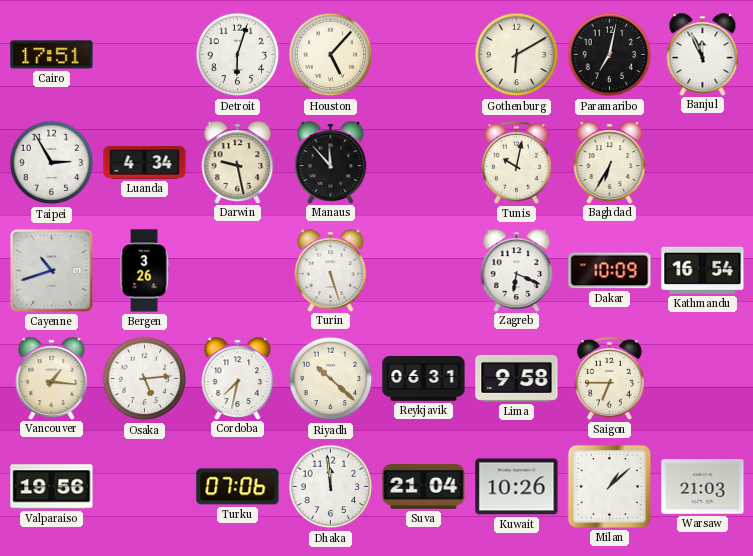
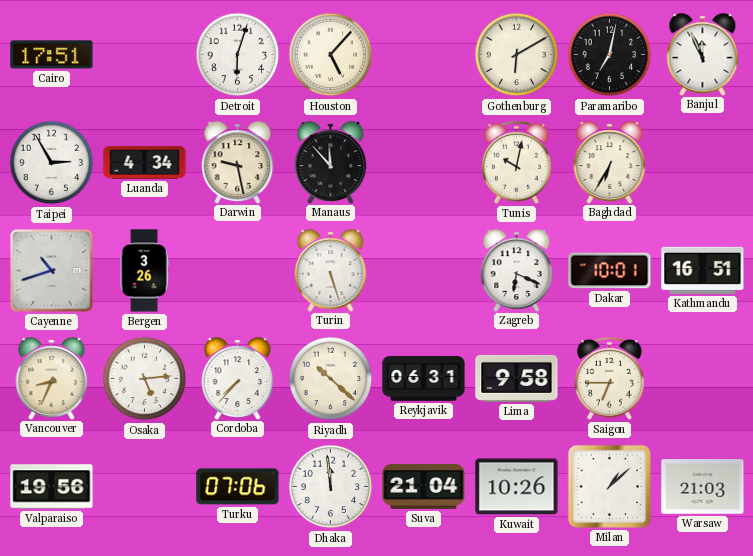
Dakar: 10:09 -> 10:01
Kathmandu: 16:54 -> 16:51
Vancouver: 1:16 -> 8:34
Cordoba: 7:32 -> 7:37
